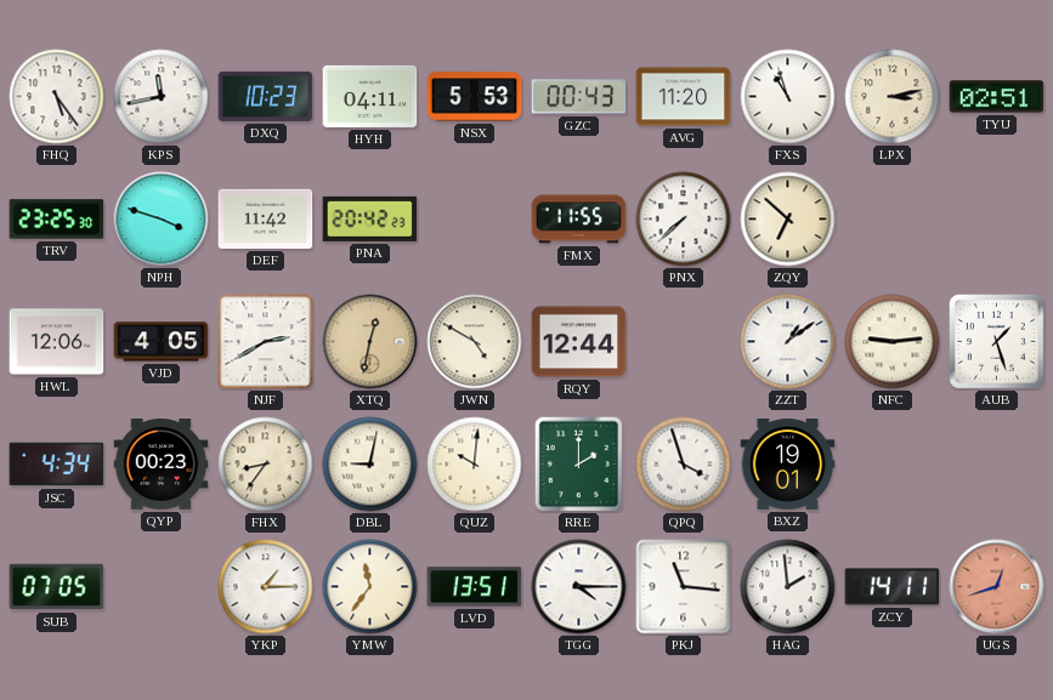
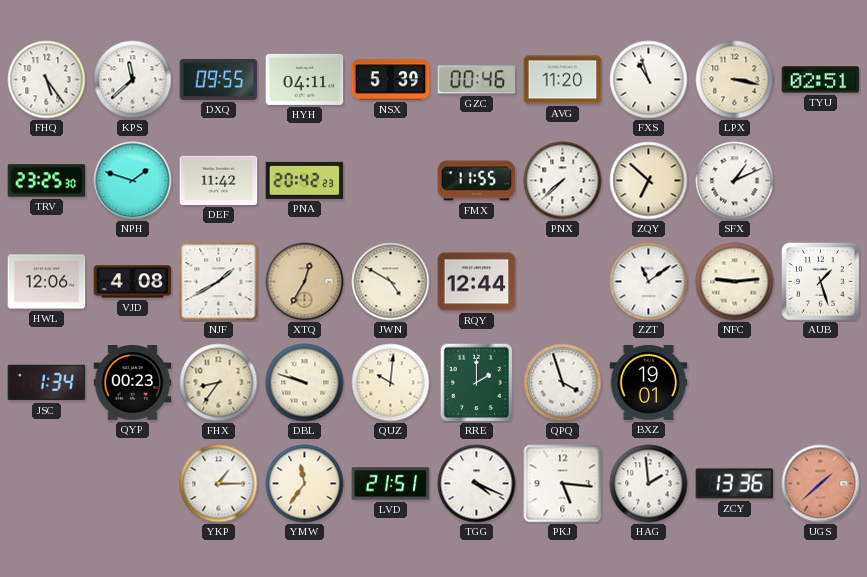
KPS: 11:43 -> 11:38
DXQ: 10:23 -> 09:55
NSX: 5:53 -> 5:39
GZC: 00:43 -> 00:46
LPX: 3:13 -> 3:17
NPH: 3:48 -> 1:48
SFX: none -> 1:11
VJD: 4:05 -> 4:08
NJF: 2:40 -> 1:40
XTQ: 12:32 -> 12:35
ZZT: 1:09 -> 11:09
JSC: 4:34 -> 1:34
DBL: 9:02 -> 9:48
SUB: 07:05 -> none
LVD: 13:51 -> 21:51
TGG: 4:15 -> 4:19
PKJ: 11:16 -> 5:16
ZCY: 14:11 -> 13:36
UGS: 12:42 -> 1:38
